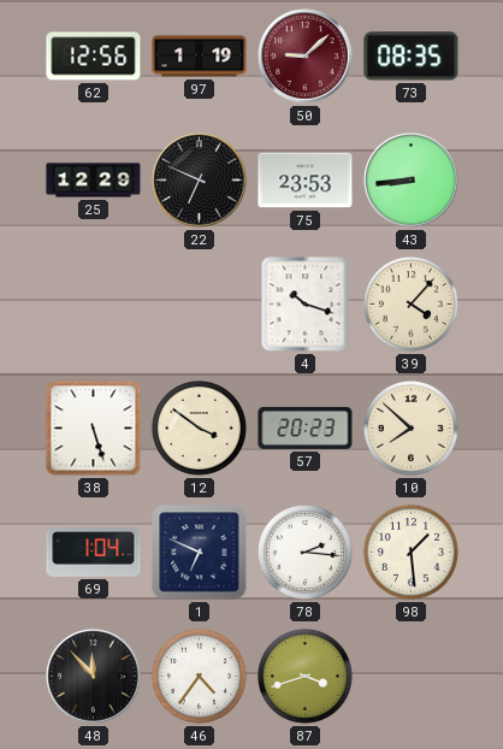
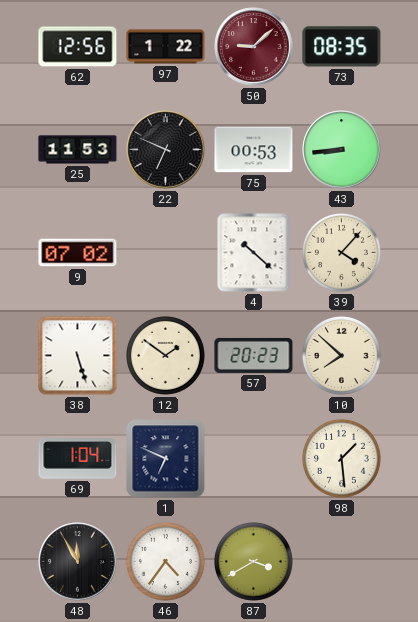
97: 1:19 -> 1:22
25: 12:29 -> 11:53
75: 23:53 -> 00:53
9: none -> 07:02
4: 10:18 -> 10:22
12: 3:51 -> 1:51
78: 2:16 -> none
48: 11:53 -> 11:55
87: 3:42 -> 3:40
